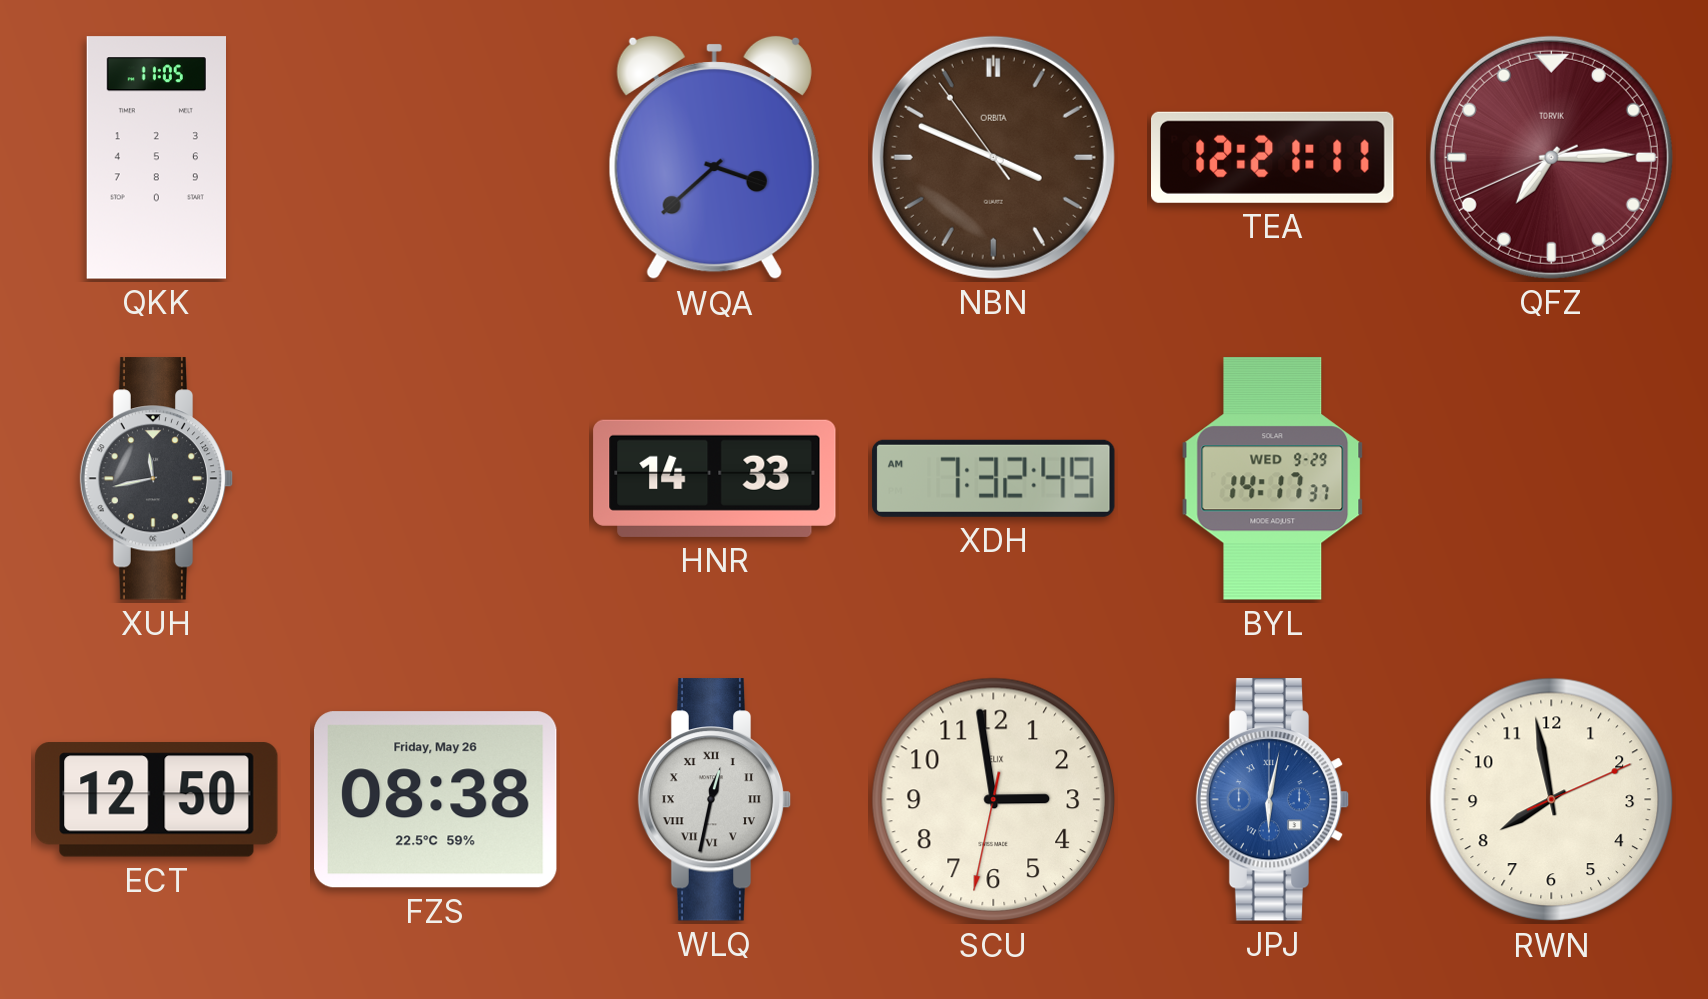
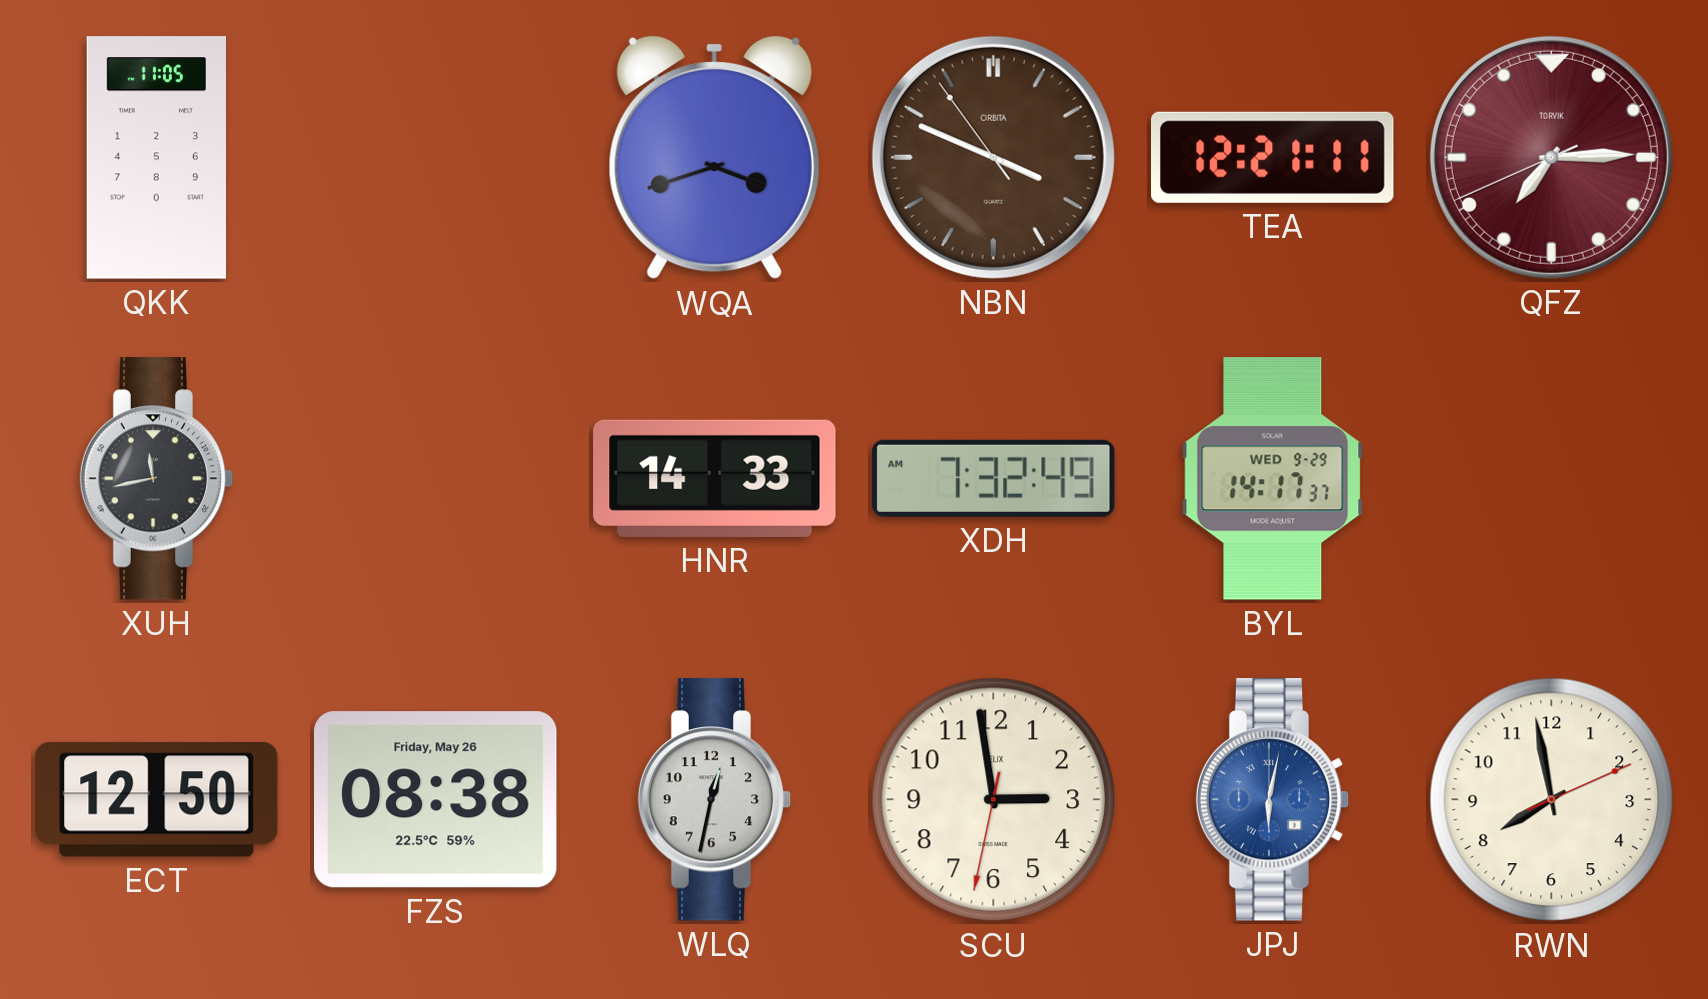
WQA: 3:38 -> 3:42
WLQ numerals: Roman -> Arabic
